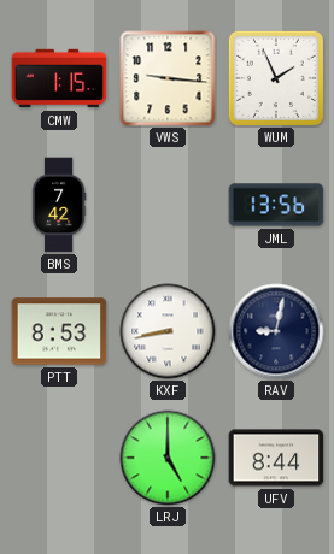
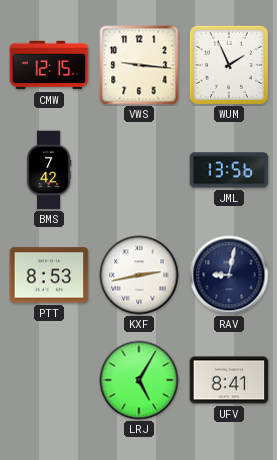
CMW: 1:15 -> 12:15
KXF: 8:43 -> 2:43
LRJ: 5:00 -> 5:05
UFV: 8:44 -> 8:41
